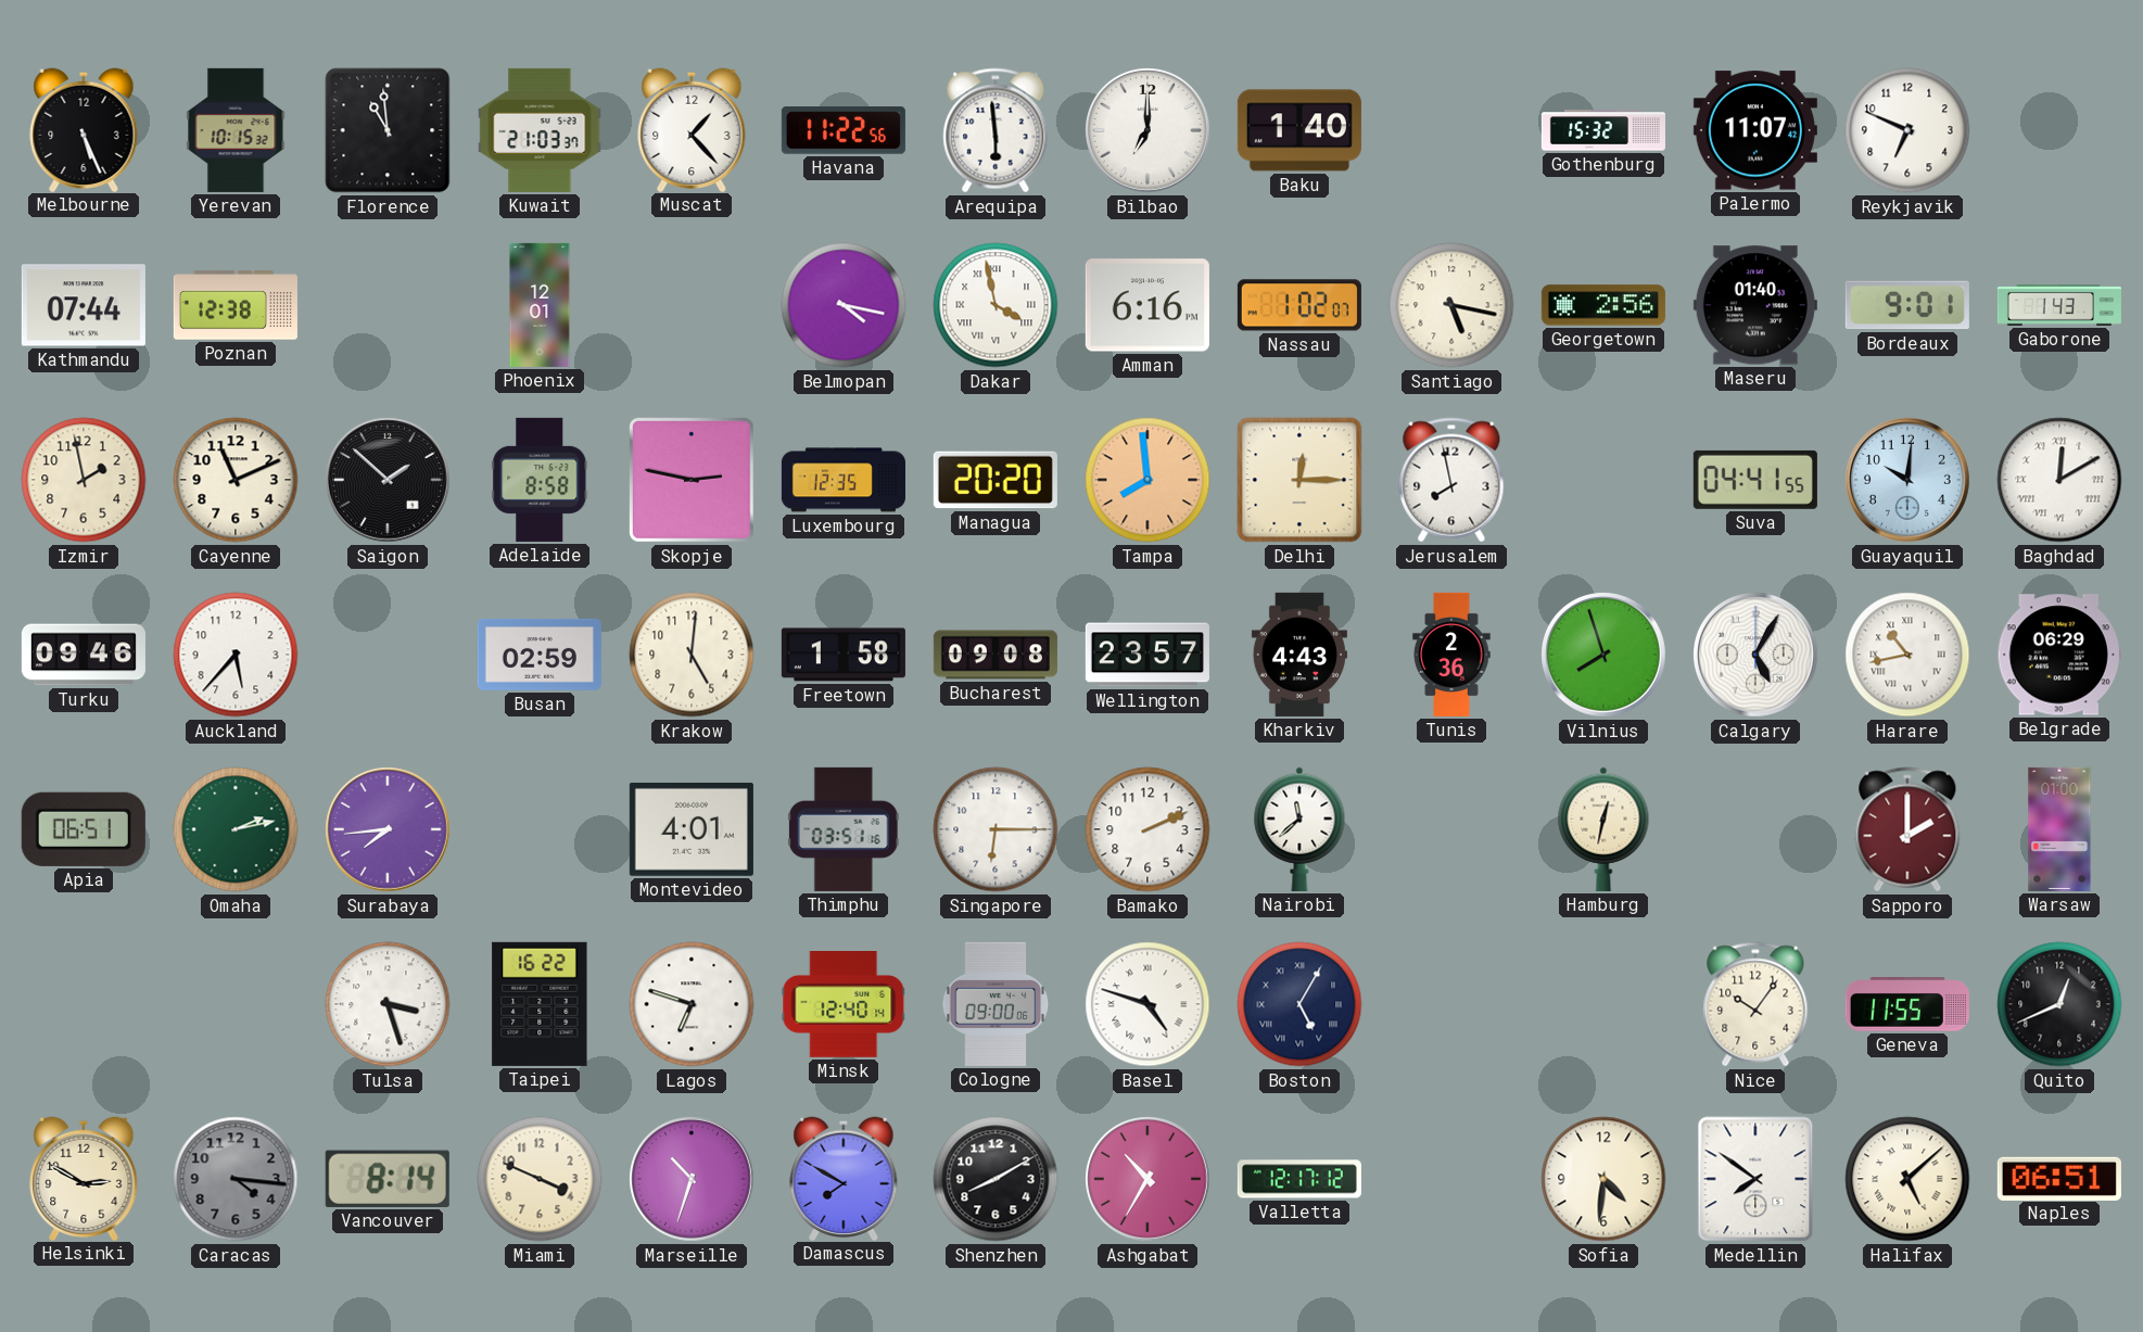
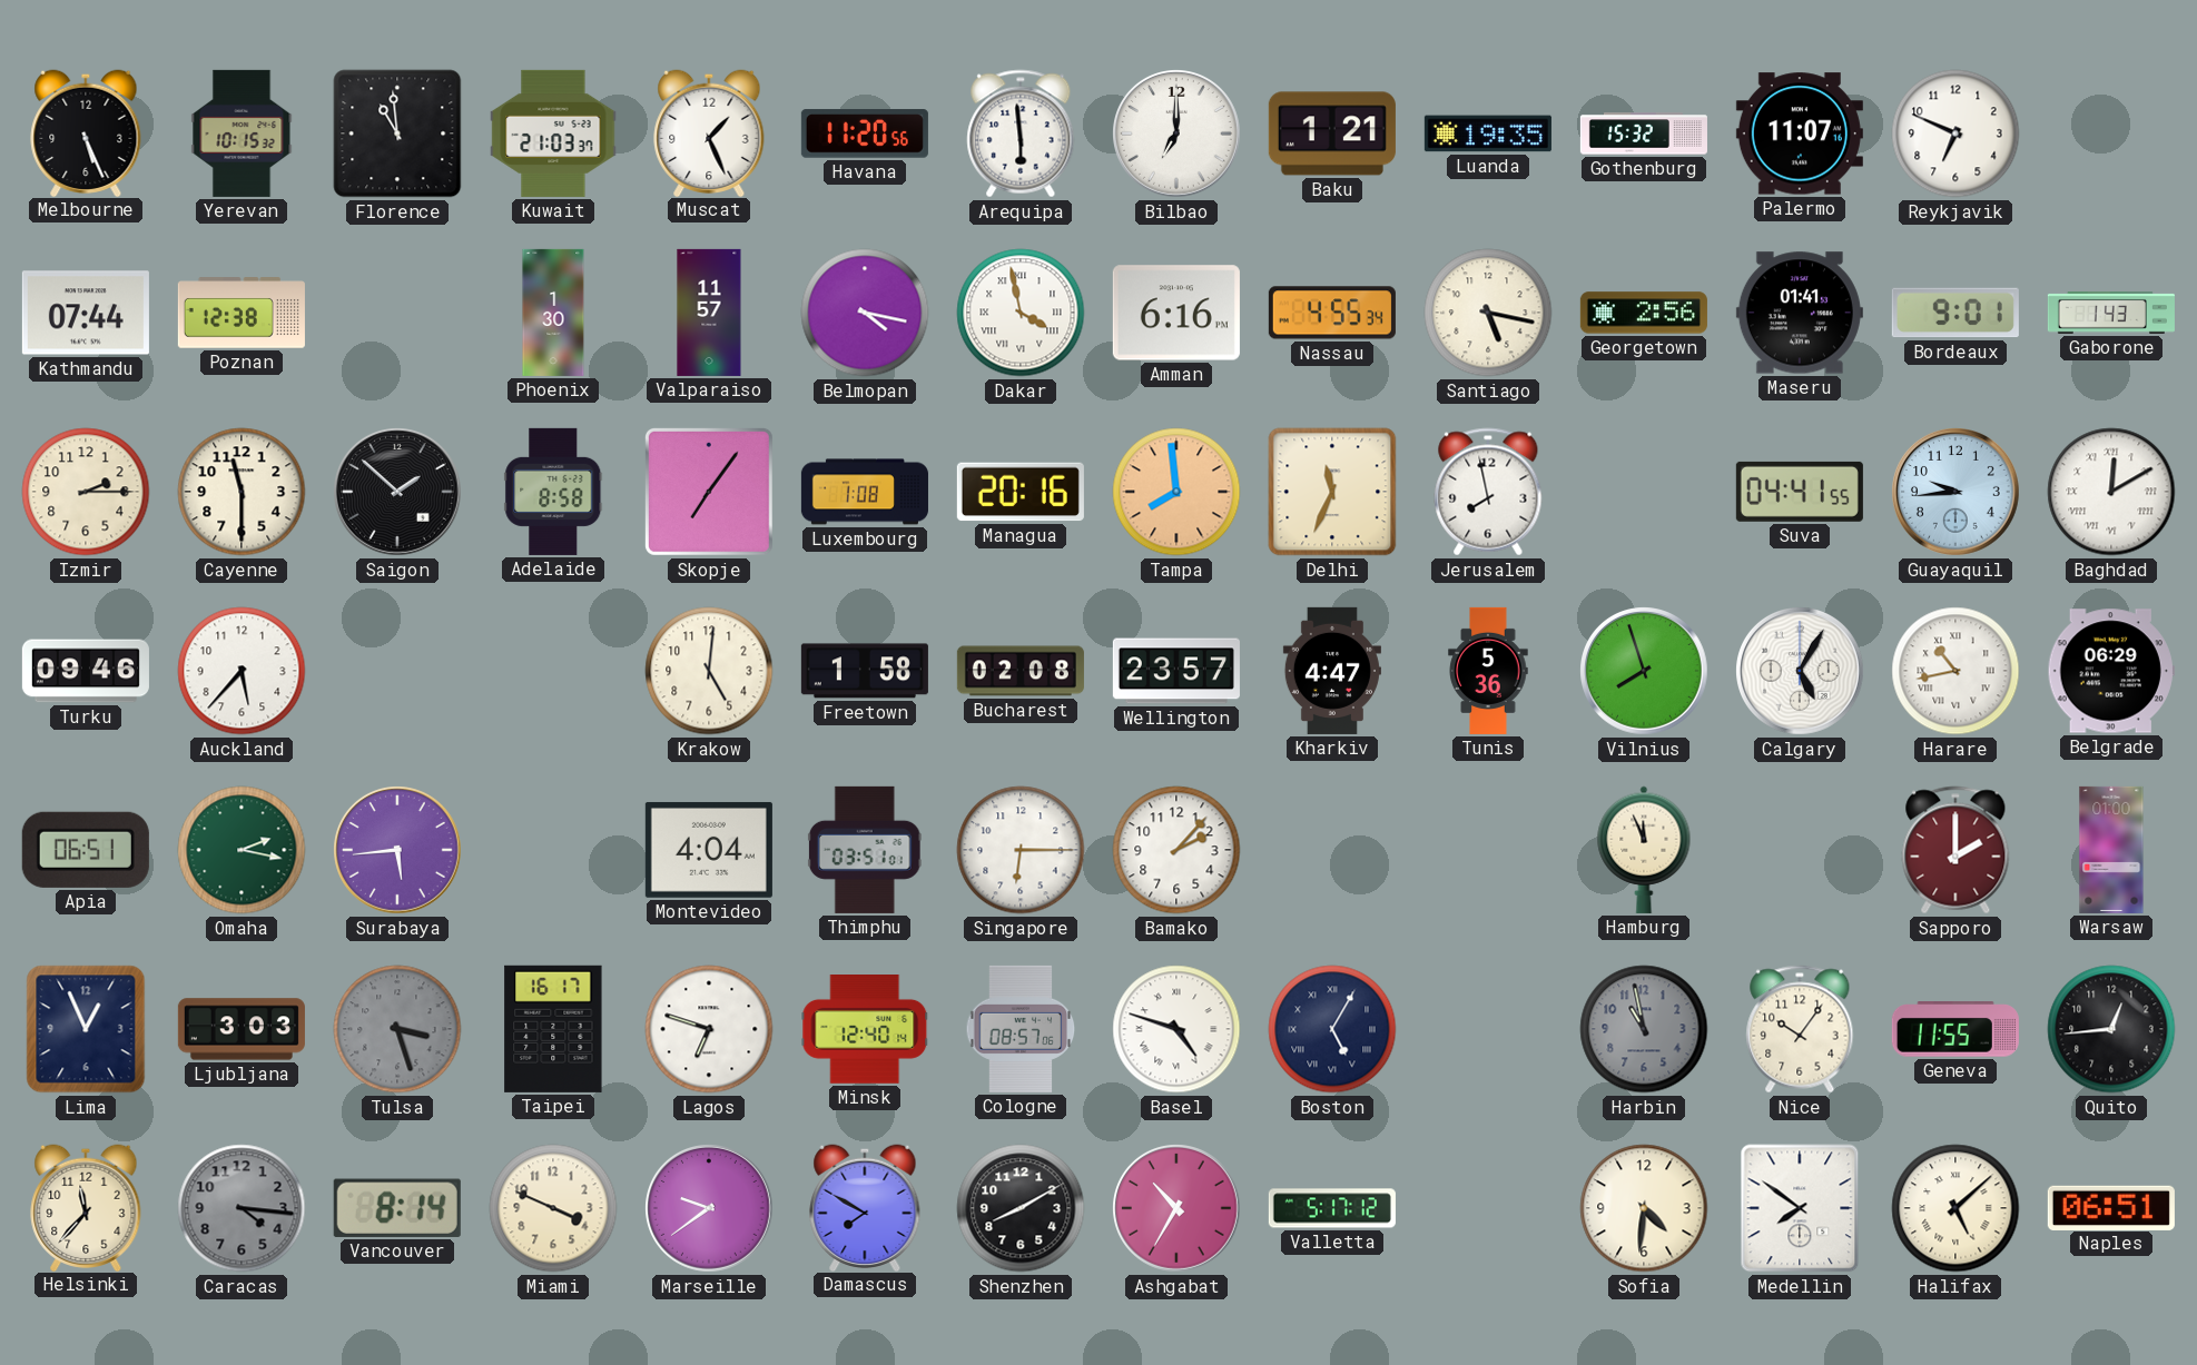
Muscat: 1:23 -> 1:26
Havana: 11:22 -> 11:20
Baku: 1:40 -> 1:21
Luanda: none -> 19:35
Palermo: 11:07:42 -> 11:07:16
Phoenix: 12:01 -> 1:30
Valparaiso: none -> 11:57
Nassau: 1:02 -> 4:55
Maseru: 01:40 -> 01:41
Izmir: 1:58 -> 2:15
Cayenne: 11:11 -> 11:30
Skopje: 2:47 -> 7:06
Luxembourg: 12:35 -> 1:08
Managua: 20:20 -> 20:16
Delhi: 12:15 -> 11:34
Guayaquil: 10:01 -> 9:44
Busan: 02:59 -> none
Bucharest: 09:08 -> 02:08
Kharkiv: 4:43 -> 4:47
Tunis: 2:36 -> 5:36
Omaha: 2:13 -> 2:17
Surabaya: 7:44 -> 5:44
Montevideo: 4:01 -> 4:04
Thimphu: 03:51:16 -> 03:51:01
Bamako: 2:11 -> 2:07
Nairobi: 11:38 -> none
Hamburg: 12:32 -> 11:56
Lima: none -> 12:56
Ljubljana: none -> 3:03
Tulsa dial: white -> grey
Taipei: 16:22 -> 16:17
Cologne: 09:00 -> 08:57
Harbin: none -> 10:58
Quito: 12:41 -> 12:44
Helsinki: 2:50 -> 11:37
Marseille: 10:33 -> 9:39
Valletta: 12:17 -> 5:17
